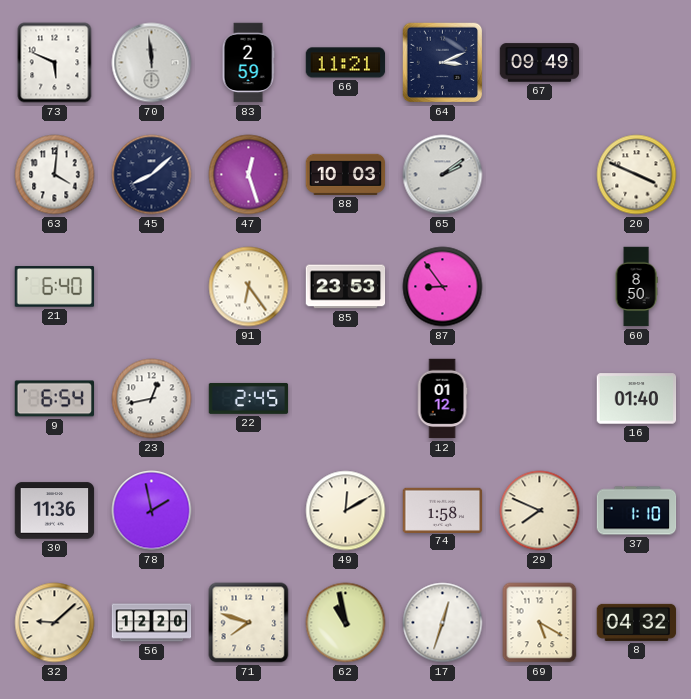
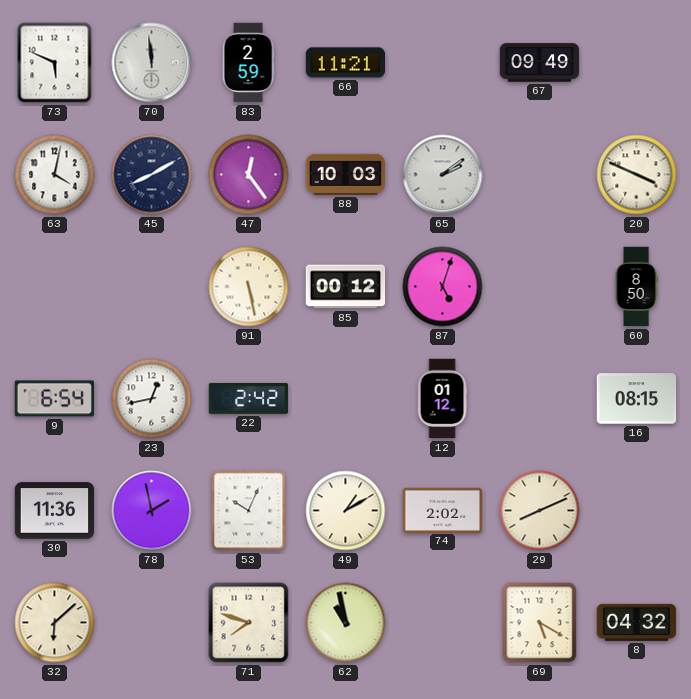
64: 3:11 -> none
63: 4:01 -> 4:02
45: 8:08 -> 8:10
47: 12:27 -> 12:24
21: 6:40 -> none
91: 6:24 -> 5:28
85: 23:53 -> 00:12
87: 8:54 -> 5:03
22: 2:45 -> 2:42
16: 01:40 -> 08:15
53: none -> 10:04
49: 12:10 -> 1:10
74: 1:58 -> 2:02
29: 7:49 -> 8:11
37: 1:10 -> none
32: 9:08 -> 6:08
56: 12:20 -> none
17: 12:33 -> none
